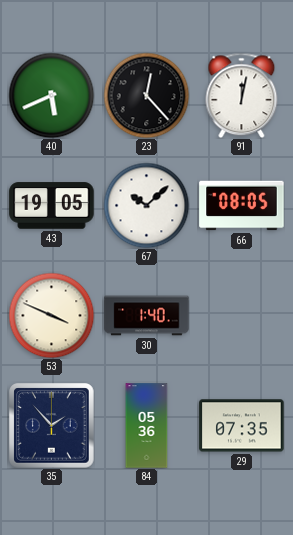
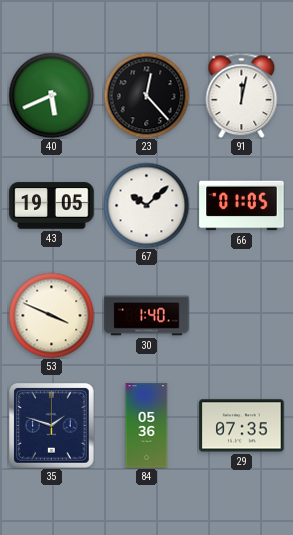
66: 08:05 -> 01:05
35: 1:53 -> 1:48
